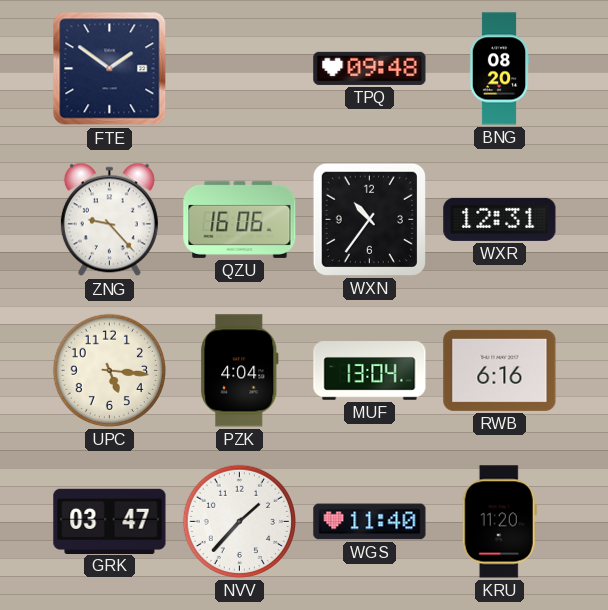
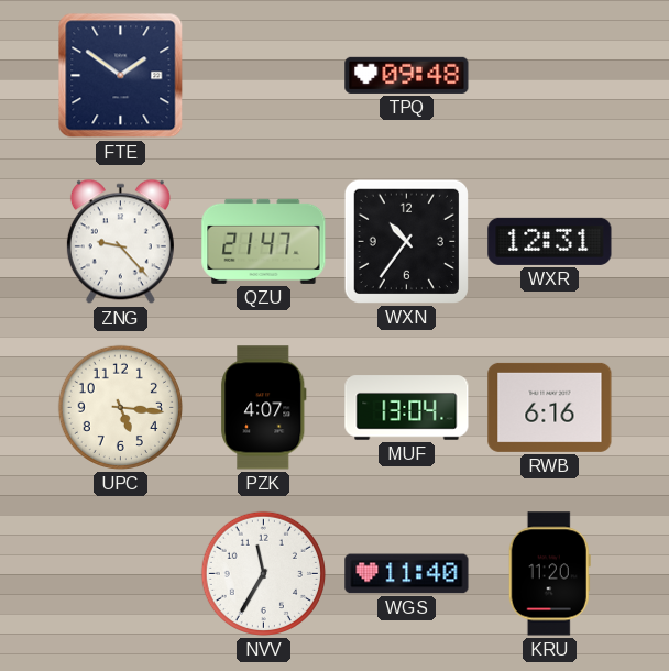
BNG: 08:20 -> none
QZU: 16:06 -> 21:47
PZK: 4:04 -> 4:07
GRK: 03:47 -> none
NVV: 1:37 -> 11:35
